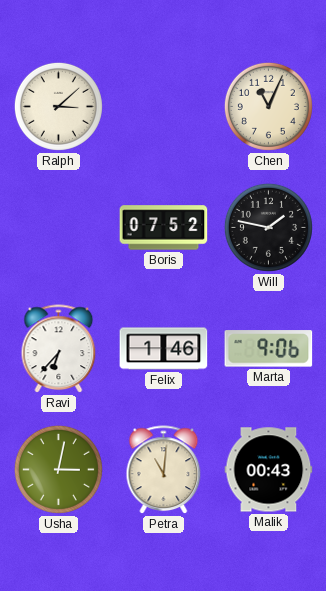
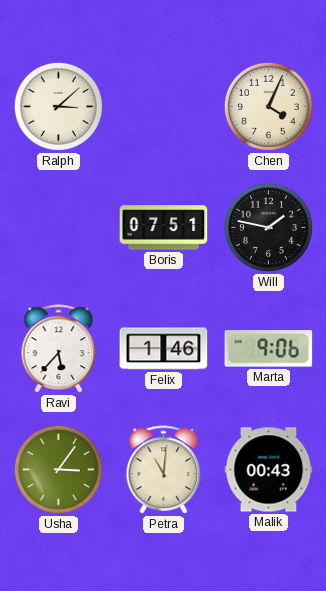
Chen: 11:04 -> 4:04
Boris: 07:52 -> 07:51
Ravi: 6:37 -> 5:37
Usha: 3:02 -> 3:06
